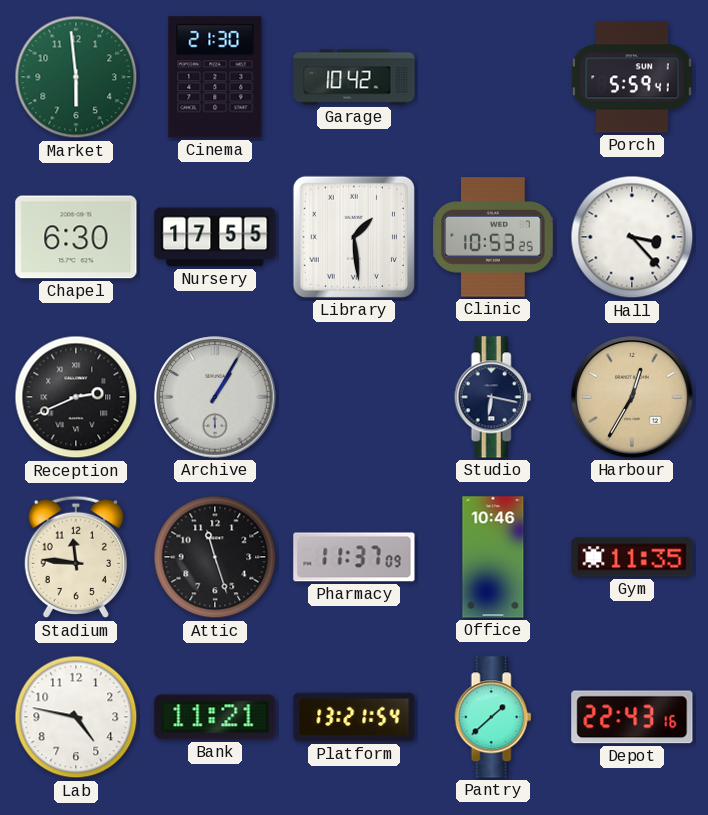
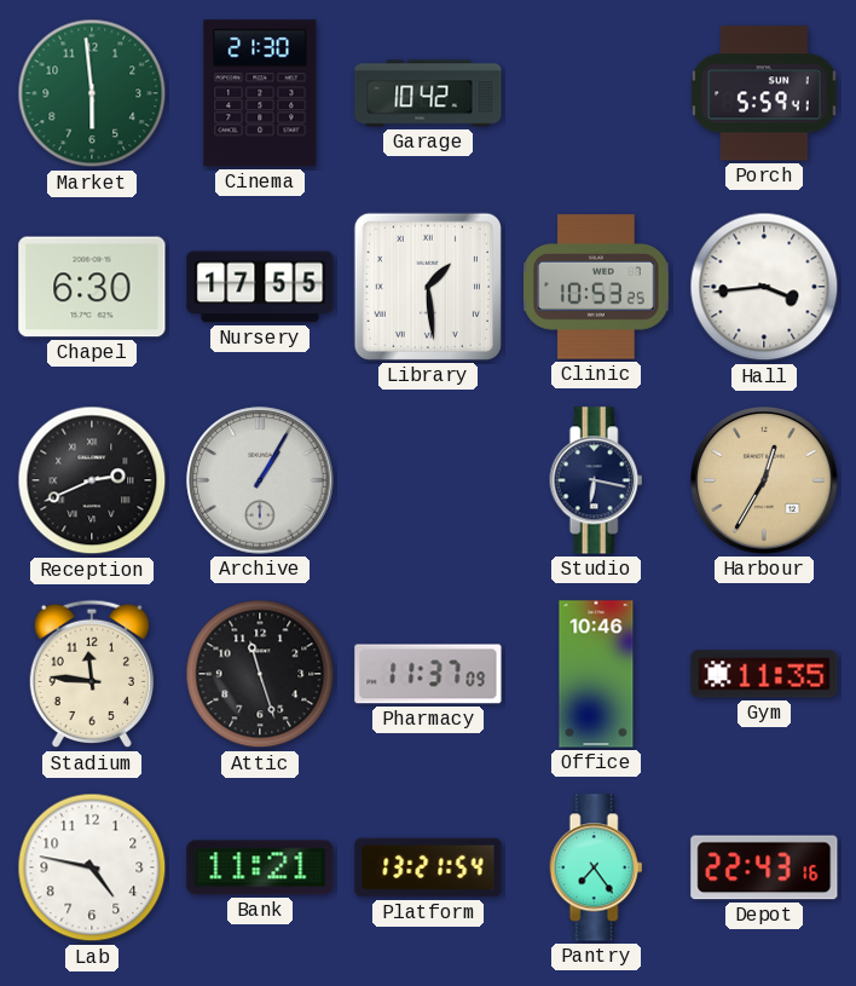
Hall: 3:23 -> 3:44
Pantry: 1:38 -> 7:24
